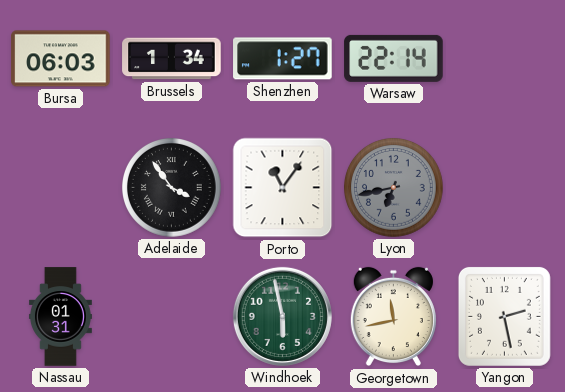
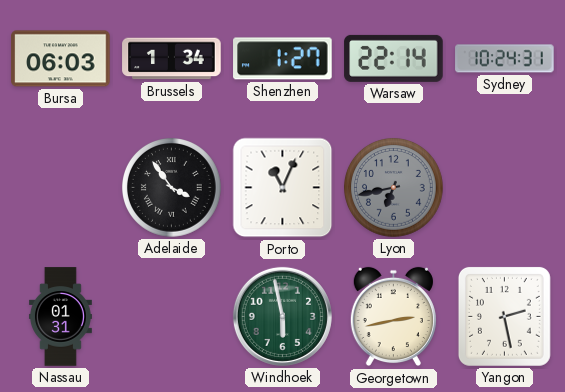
Sydney: none -> 10:24
Porto: 11:06 -> 11:04
Georgetown: 11:43 -> 2:43
